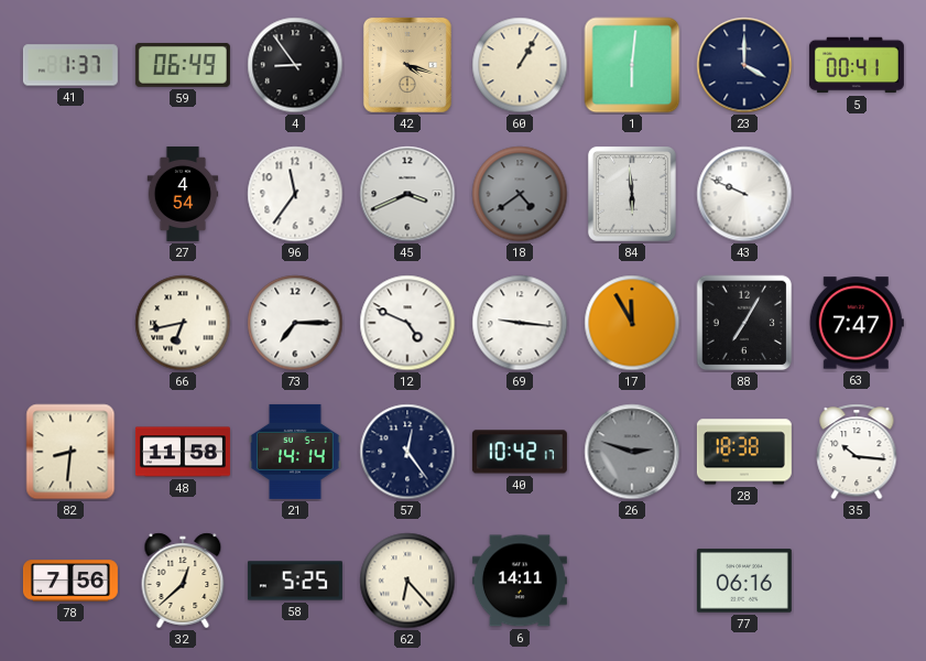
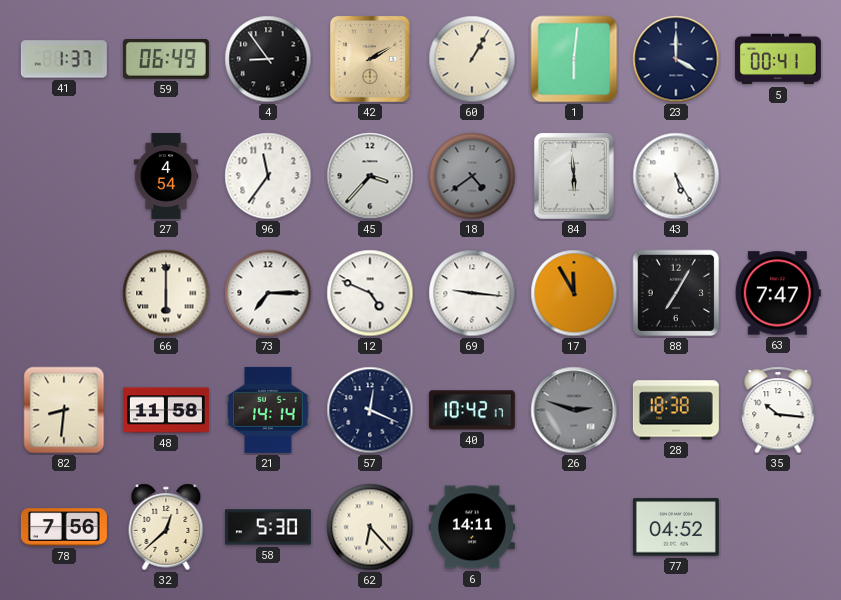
42: 4:18 -> 2:10
45: 3:41 -> 3:37
43: 9:49 -> 5:25
66: 6:43 -> 6:00
57: 12:24 -> 12:19
58: 5:25 -> 5:30
77: 06:16 -> 04:52
